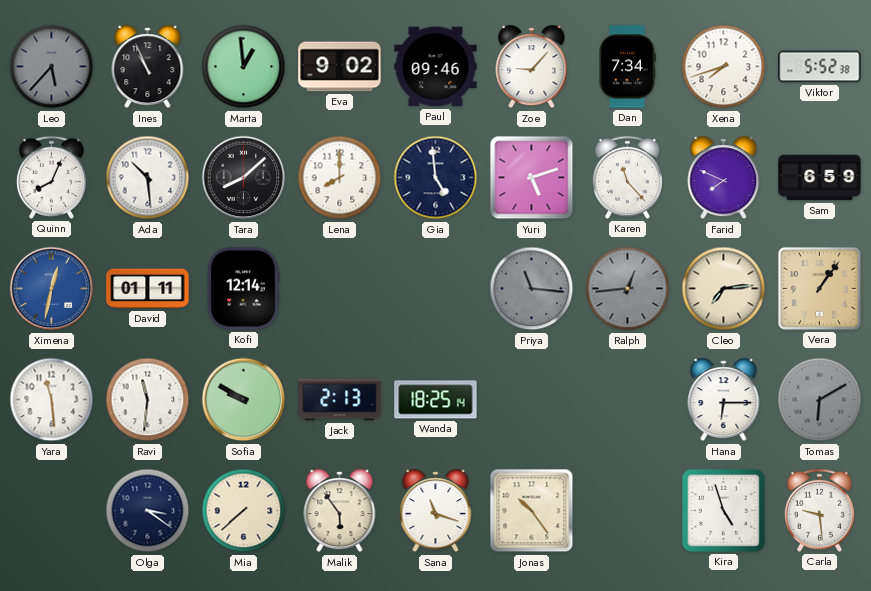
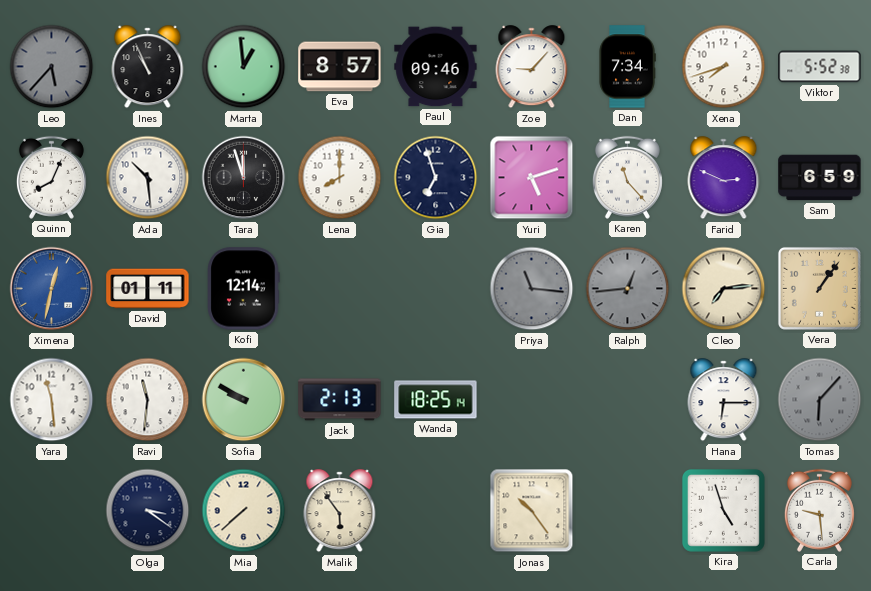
Eva: 9:02 -> 8:57
Tara: 8:08 -> 11:57
Gia: 4:59 -> 6:57
Farid: 7:49 -> 2:49
Tomas: 6:10 -> 6:07
Sana: 11:18 -> none
